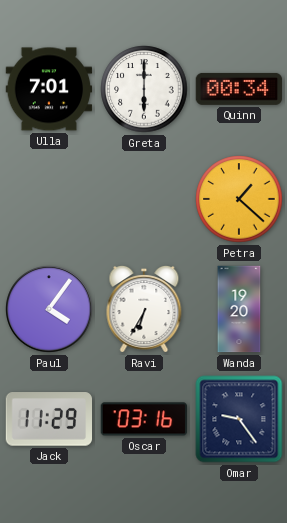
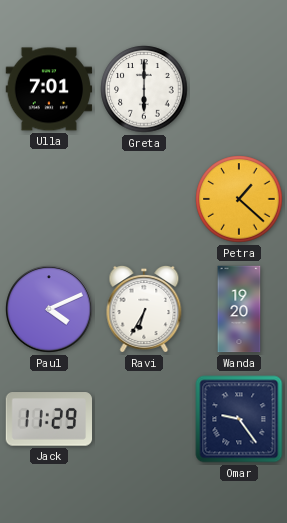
Quinn: 00:34 -> none
Paul: 4:06 -> 4:11
Oscar: 03:16 -> none
